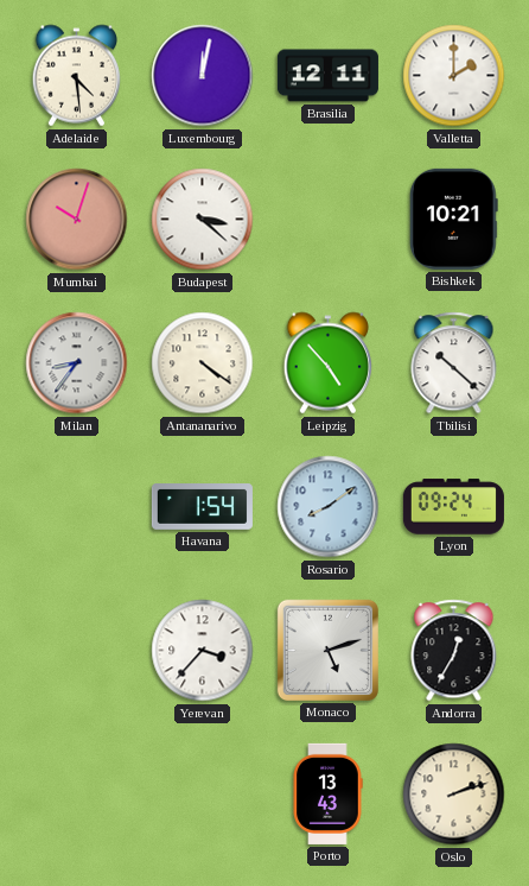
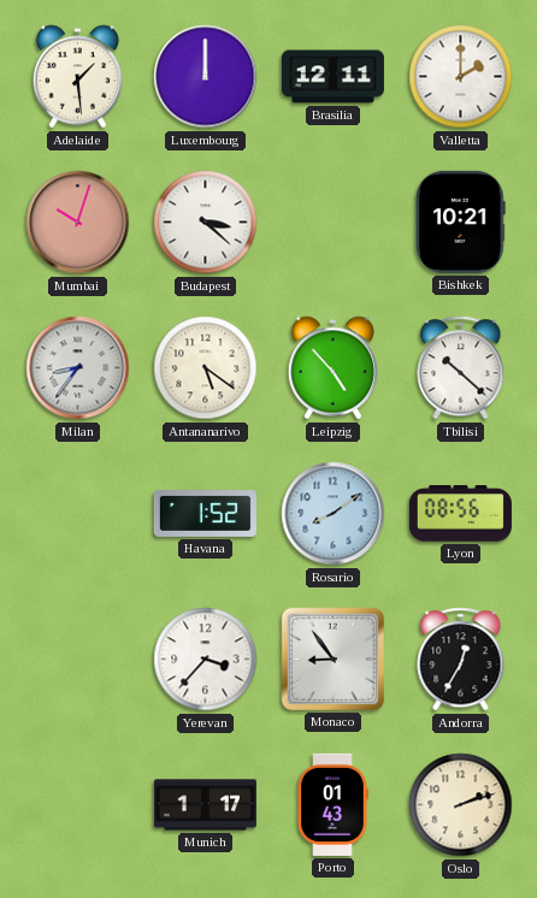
Adelaide: 4:29 -> 1:29
Luxembourg: 12:02 -> 12:00
Antananarivo: 4:21 -> 5:21
Havana: 1:54 -> 1:52
Lyon: 09:24 -> 08:56
Monaco: 5:12 -> 8:54
Munich: none -> 1:17
Porto: 13:43 -> 01:43
